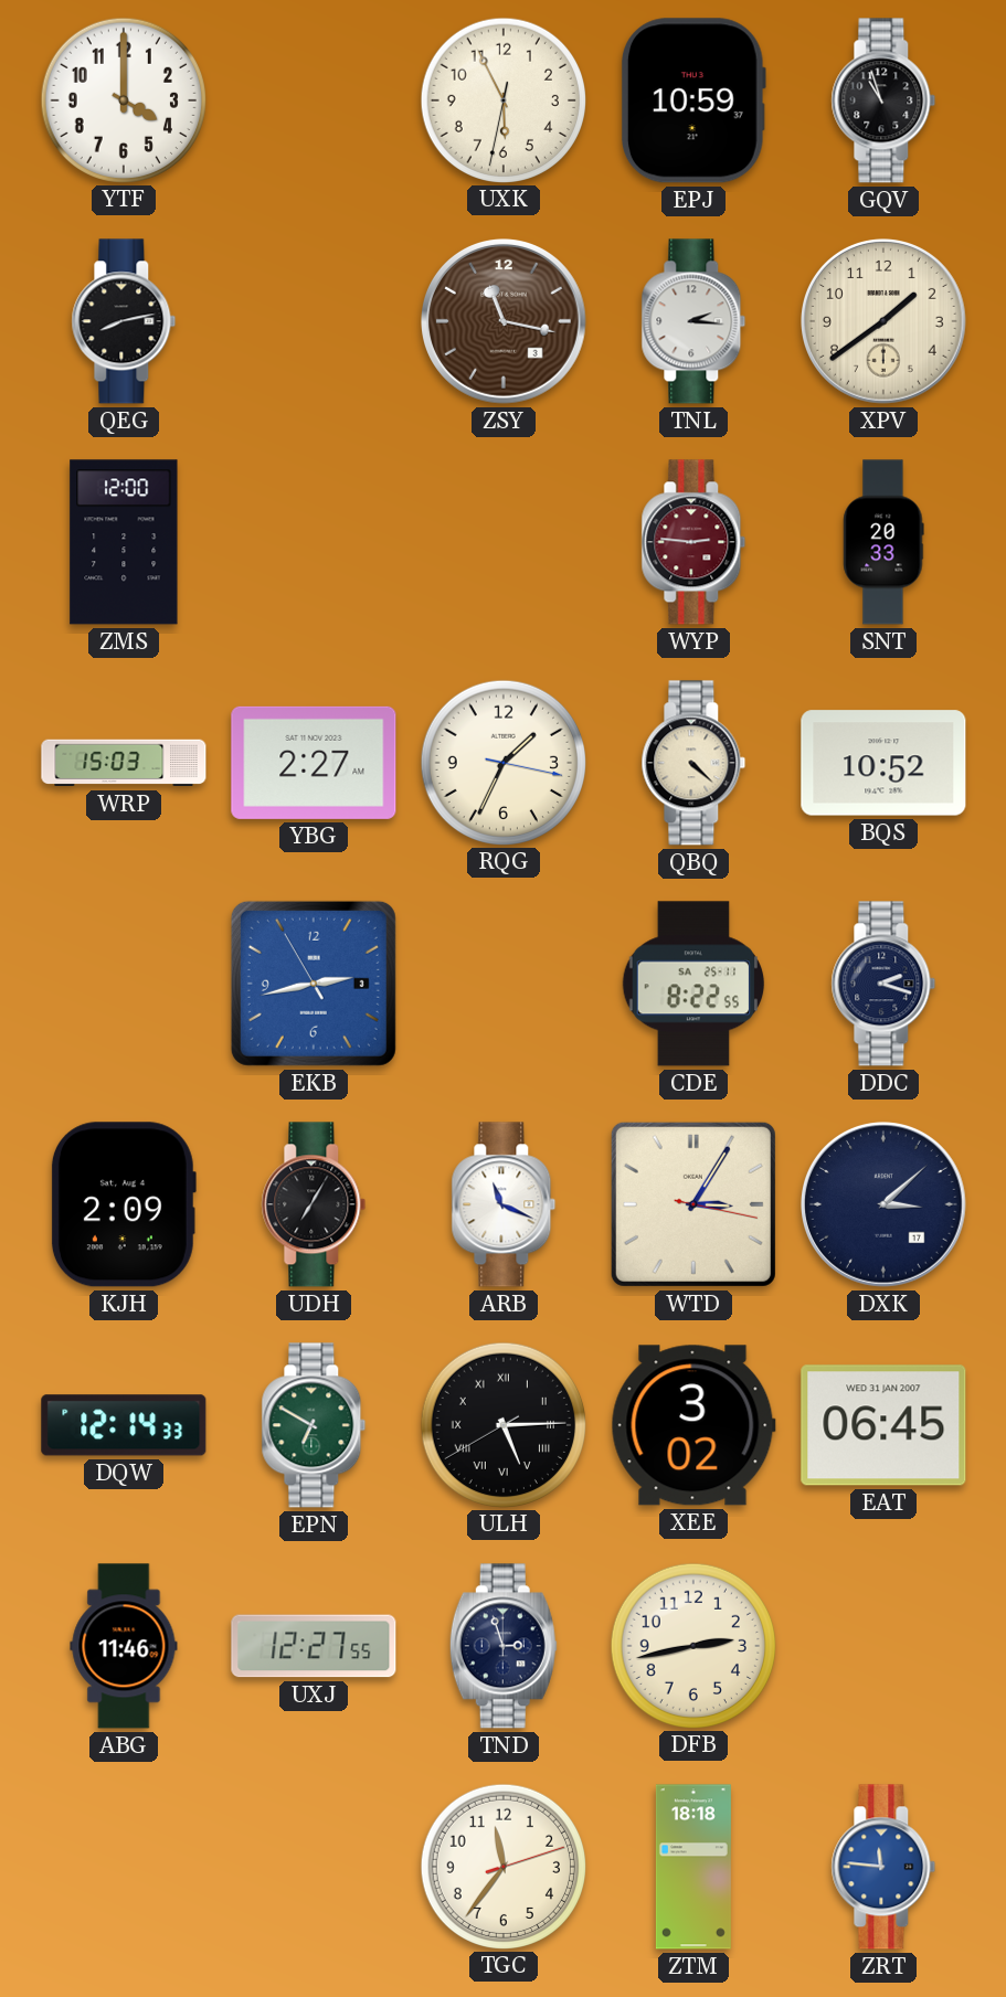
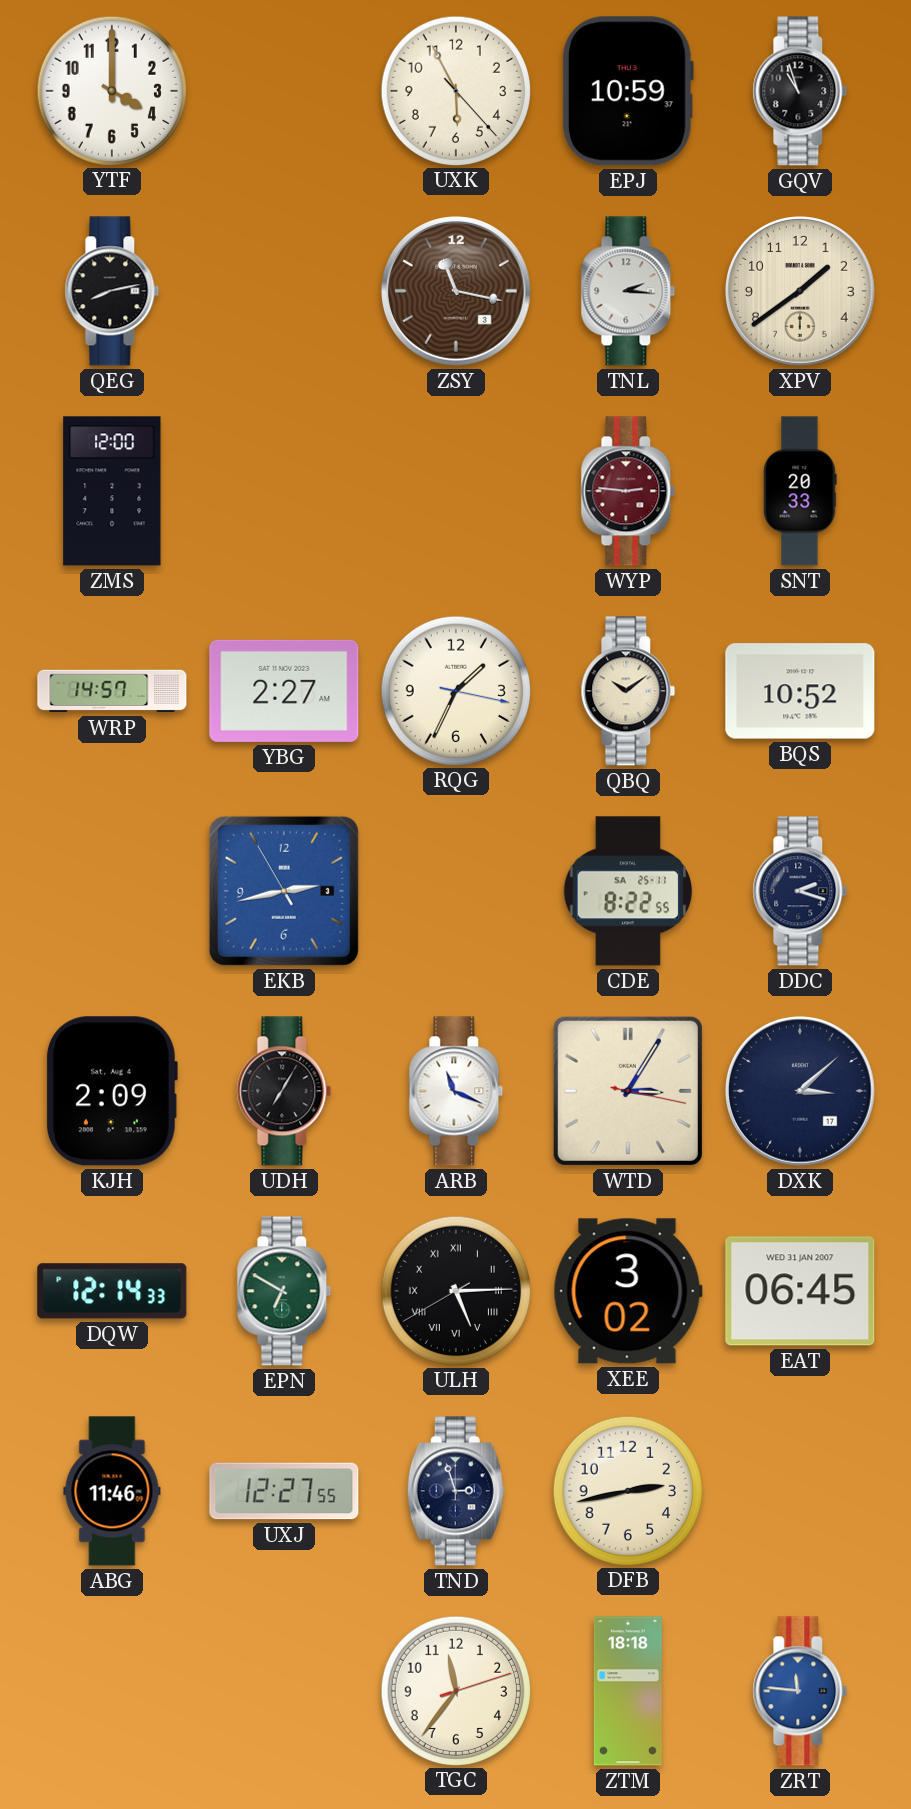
UXK: 5:55:32 -> 5:55:23
WRP: 15:03 -> 14:57
QBQ: 4:22 -> 10:09
